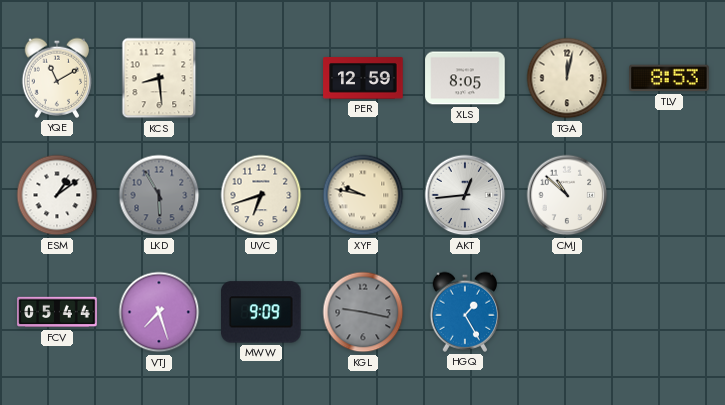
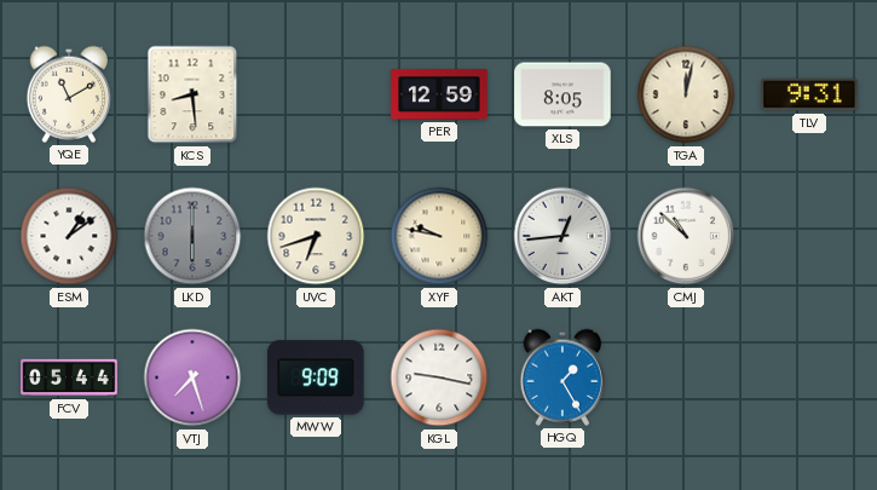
TLV: 8:53 -> 9:31
LKD: 5:55 -> 6:00
KGL dial: grey -> white
